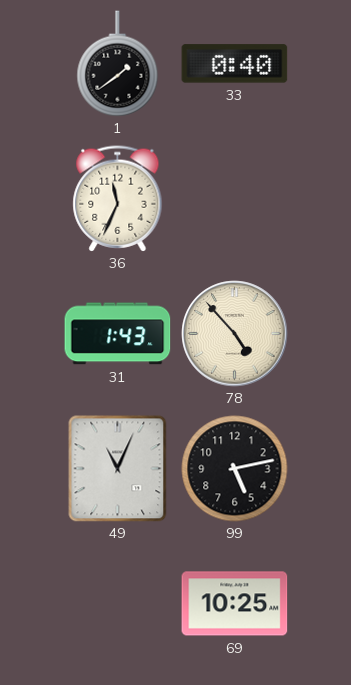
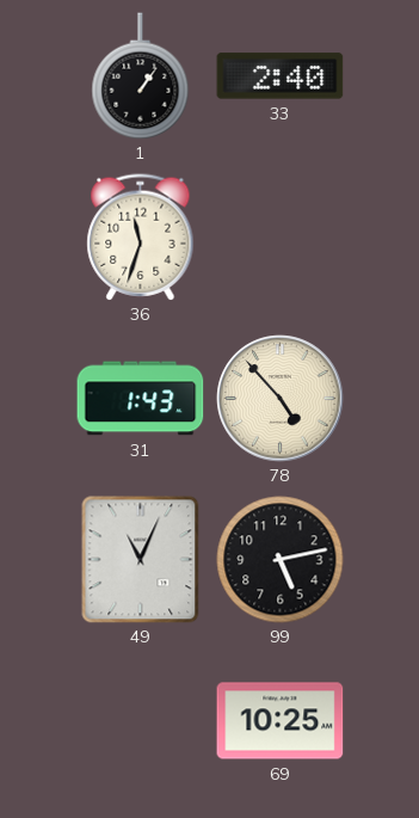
1: 1:39 -> 1:06
33: 0:40 -> 2:40
36: 11:34 -> 11:33
